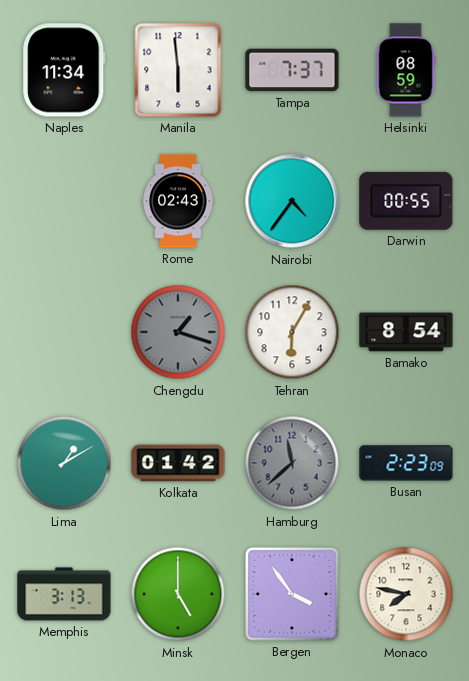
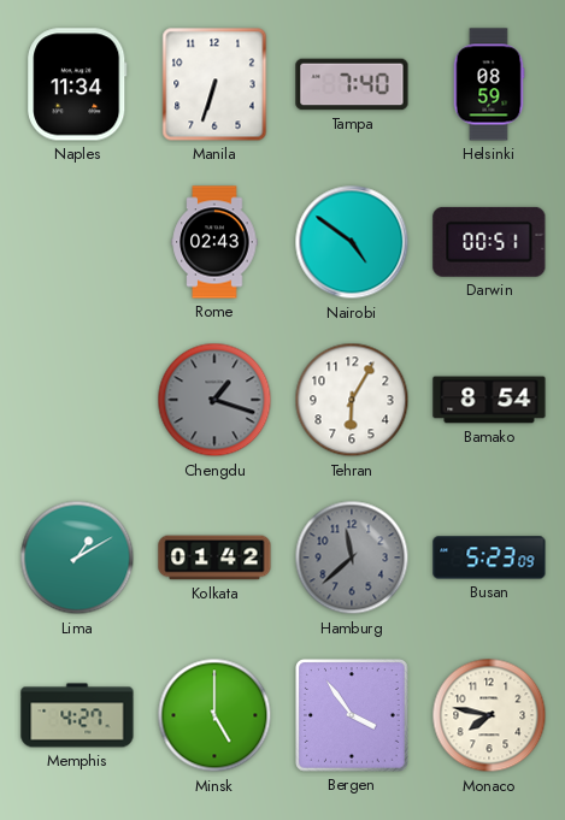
Manila: 5:59 -> 6:33
Tampa: 7:37 -> 7:40
Nairobi: 4:36 -> 4:51
Darwin: 00:55 -> 00:51
Busan: 2:23 -> 5:23
Memphis: 3:13 -> 4:27
